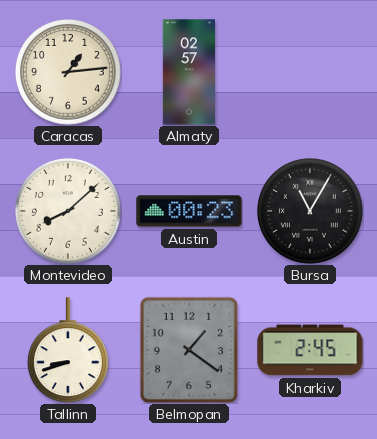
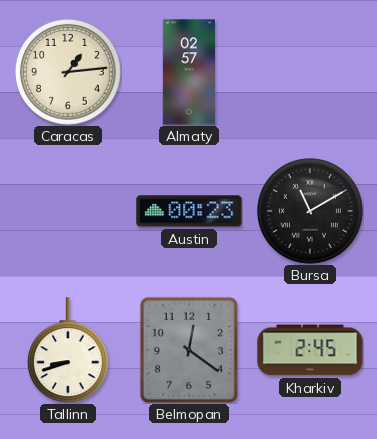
Montevideo: 8:08 -> none
Bursa: 11:05 -> 11:10
Belmopan: 1:21 -> 12:21
